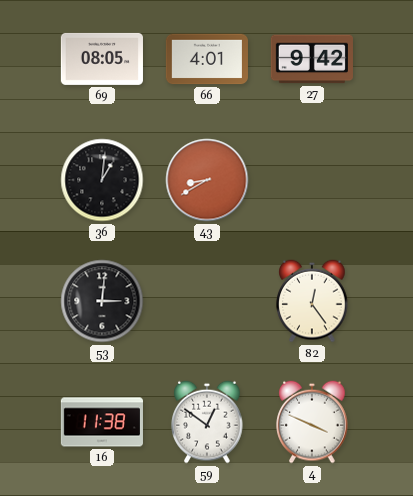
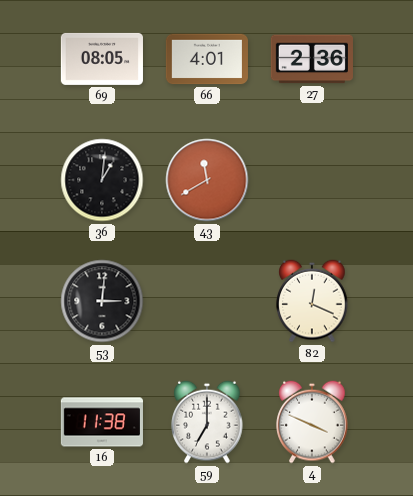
27: 9:42 -> 2:36
43: 8:40 -> 11:40
82: 12:24 -> 12:19
59: 12:51 -> 7:00
